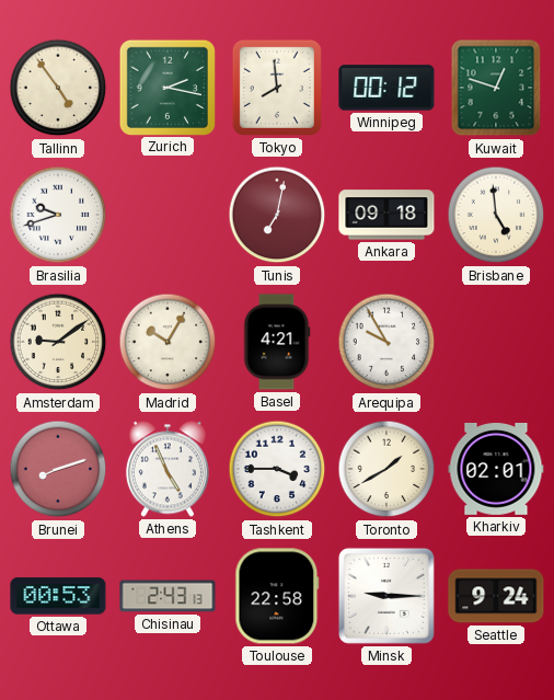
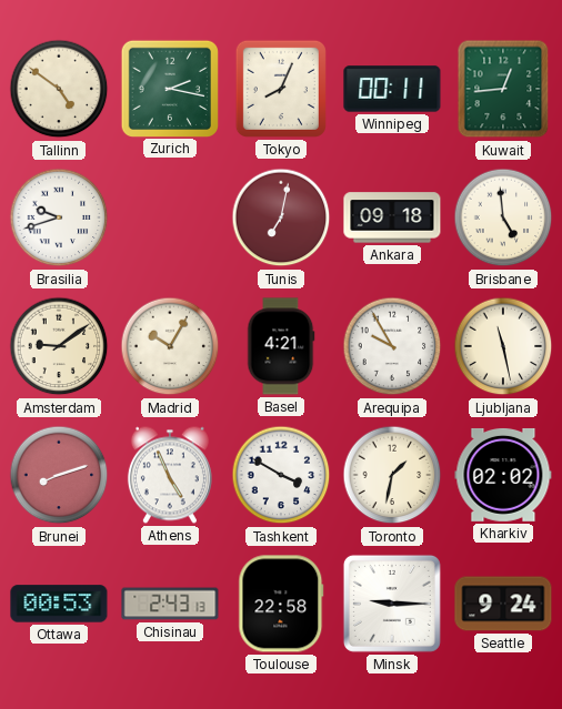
Tallinn: 4:54 -> 4:51
Tokyo: 7:59 -> 8:04
Winnipeg: 00:12 -> 00:11
Kuwait: 12:48 -> 12:44
Ljubljana: none -> 11:28
Tashkent: 3:45 -> 3:50
Toronto: 1:40 -> 1:32
Kharkiv: 02:01 -> 02:02
